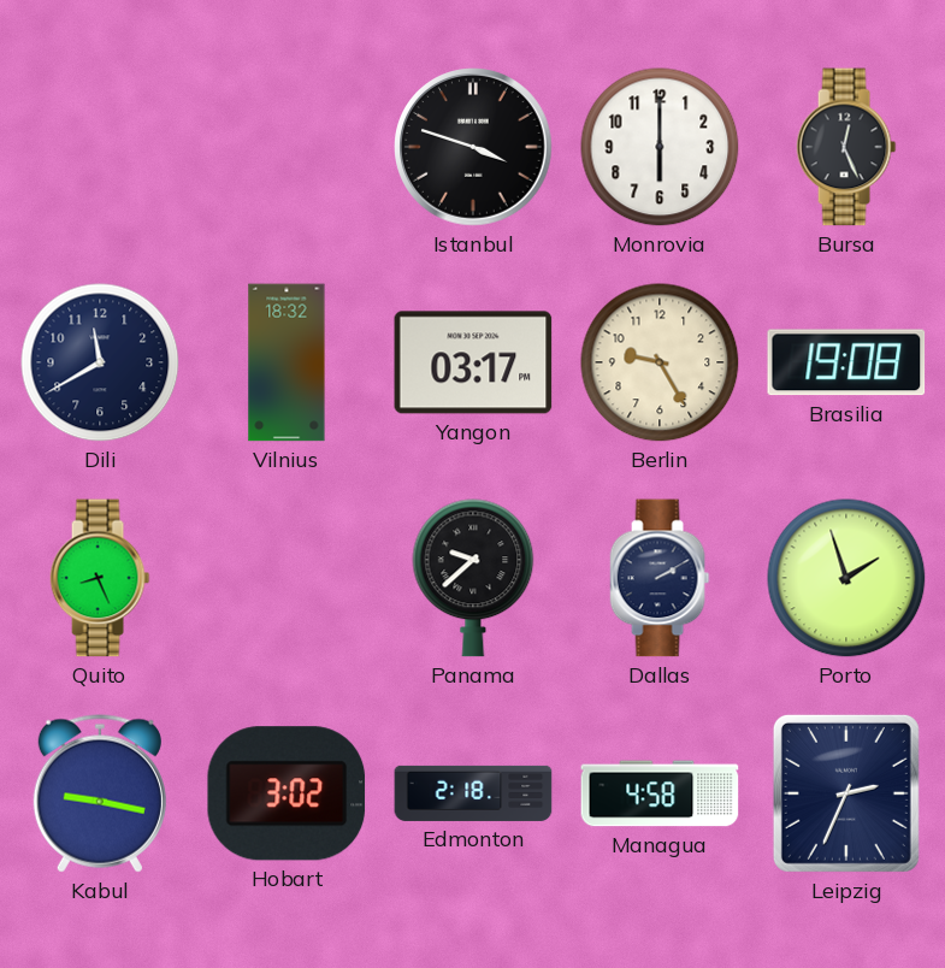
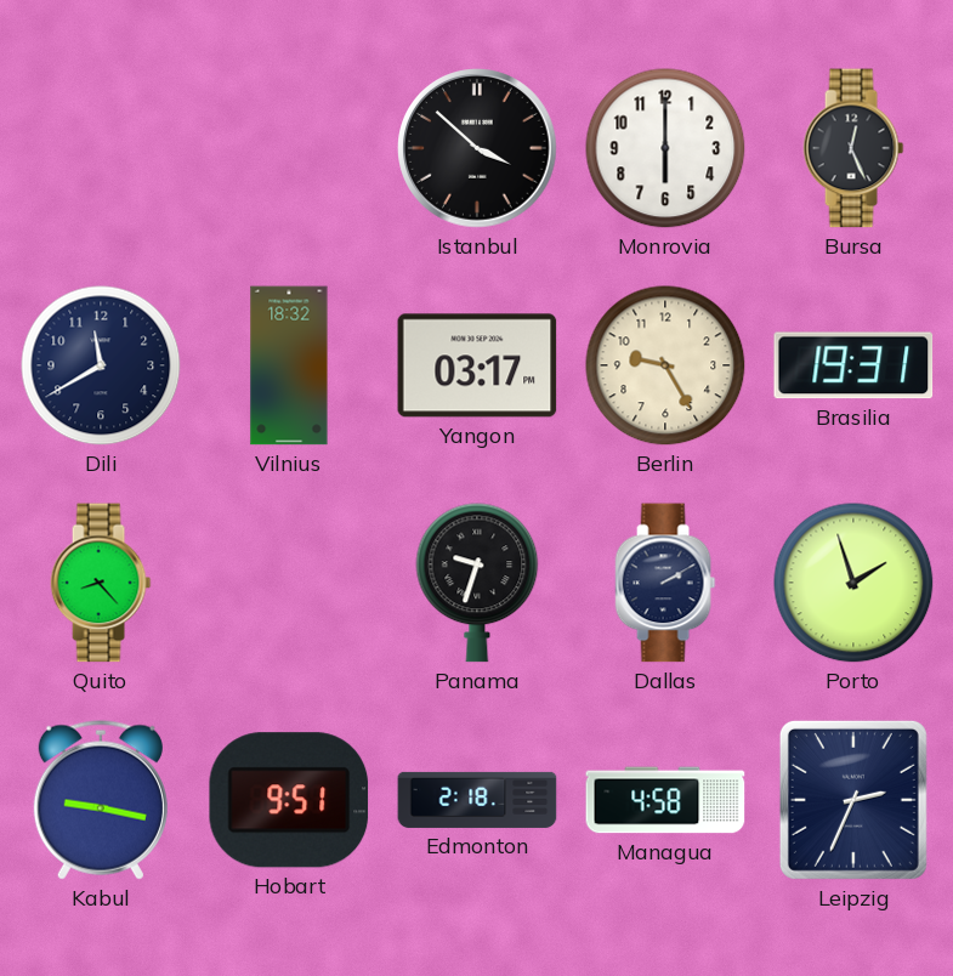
Istanbul: 3:48 -> 3:52
Brasilia: 19:08 -> 19:31
Quito: 8:26 -> 8:23
Panama: 9:38 -> 9:33
Hobart: 3:02 -> 9:51
